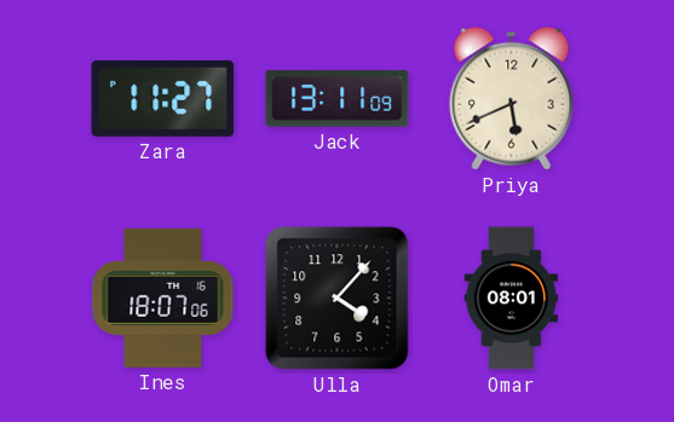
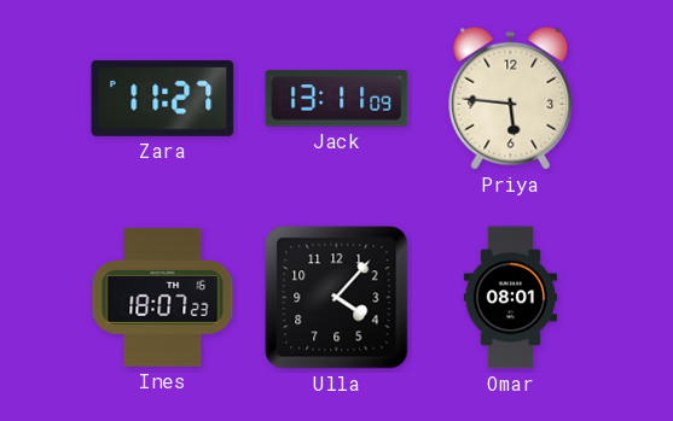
Priya: 5:41 -> 5:46
Ines: 18:07:06 -> 18:07:23
